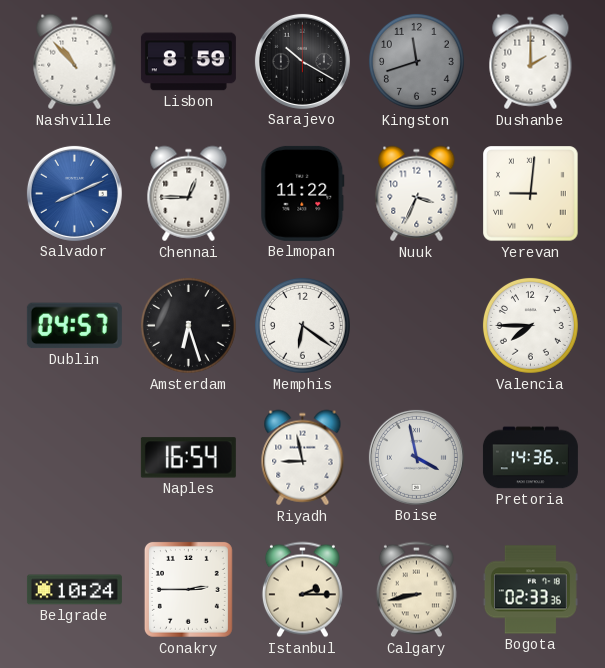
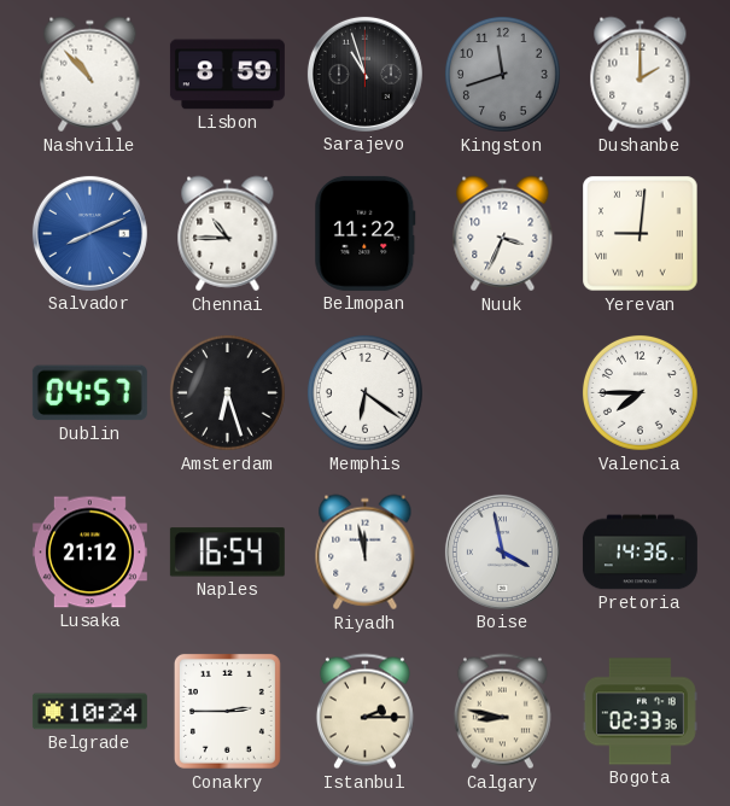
Sarajevo: 10:20 -> 10:57
Chennai: 12:45 -> 10:45
Lusaka: none -> 21:12
Riyadh: 8:58 -> 11:58
Calgary: 8:43 -> 8:47
